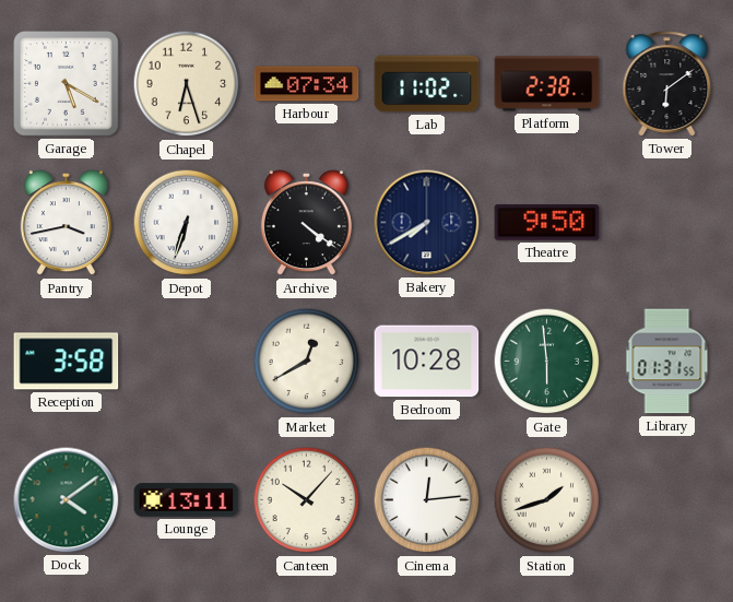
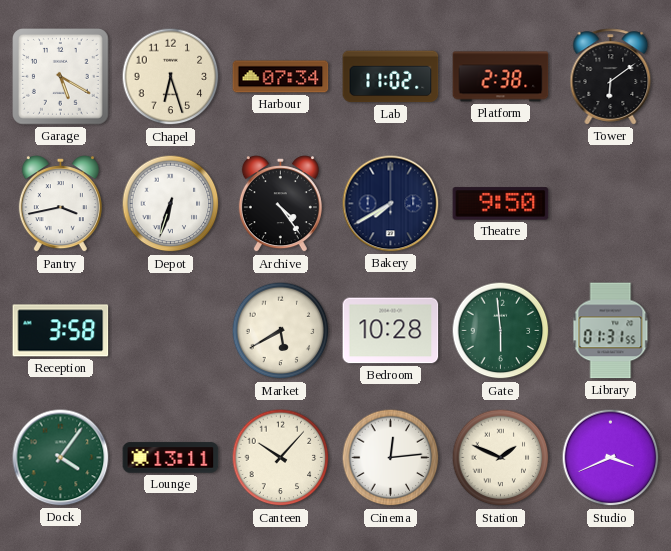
Archive: 4:21 -> 4:24
Market: 12:40 -> 5:40
Dock: 4:09 -> 4:06
Station: 1:42 -> 1:49
Studio: none -> 3:41
